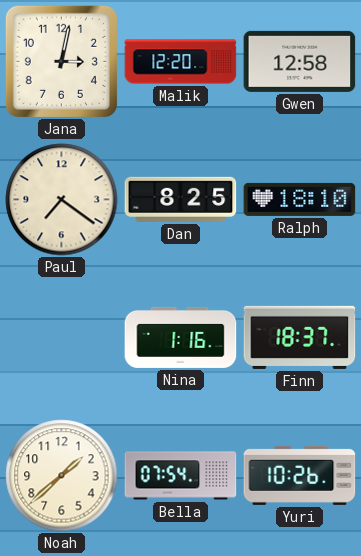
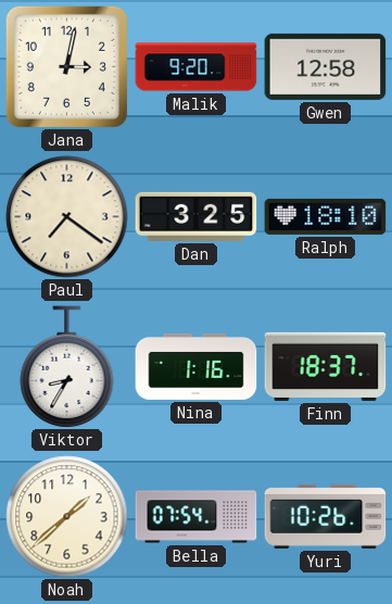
Malik: 12:20 -> 9:20
Dan: 8:25 -> 3:25
Viktor: none -> 8:35
